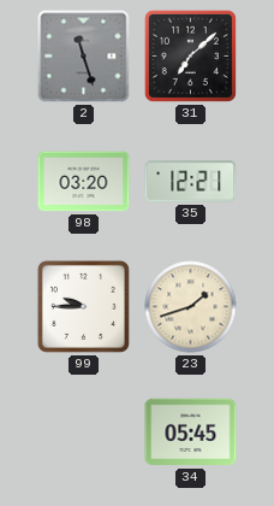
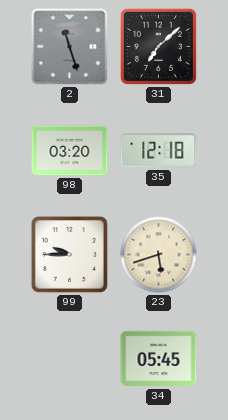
35: 12:21 -> 12:18
23: 1:42 -> 5:42
